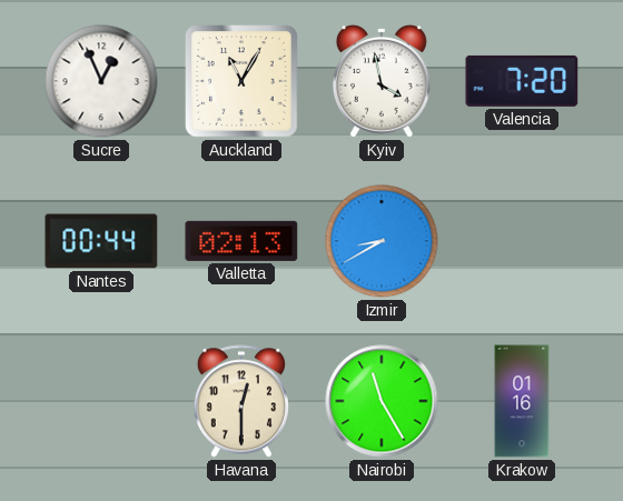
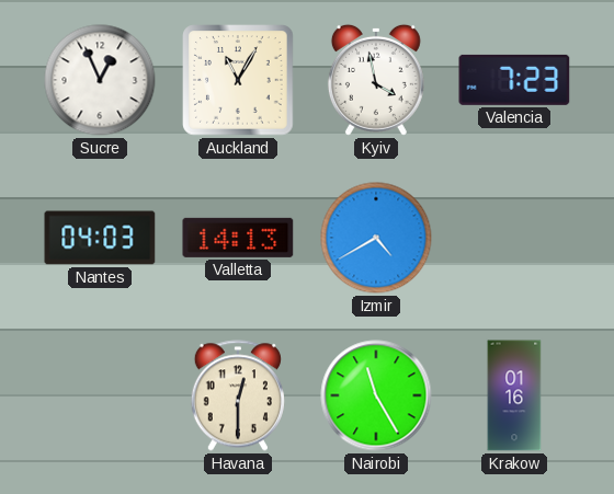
Valencia: 7:20 -> 7:23
Nantes: 00:44 -> 04:03
Valletta: 02:13 -> 14:13
Izmir: 8:40 -> 4:40
